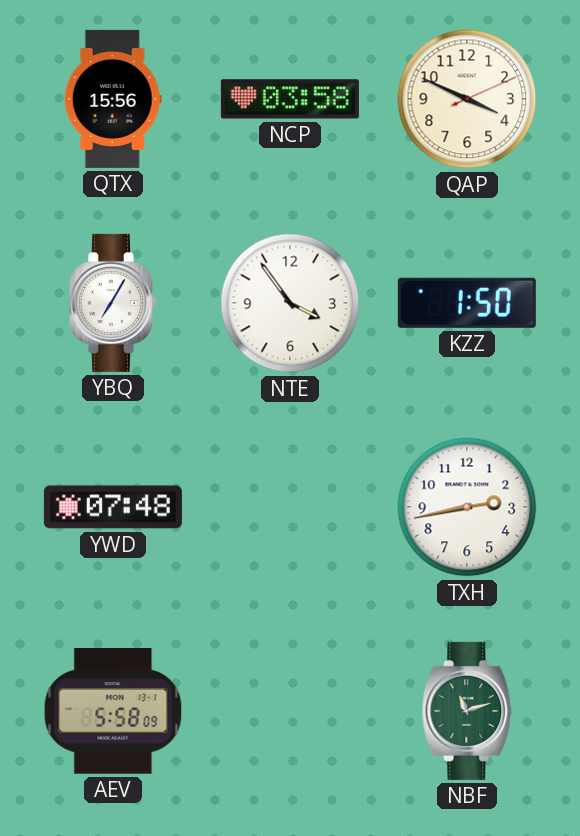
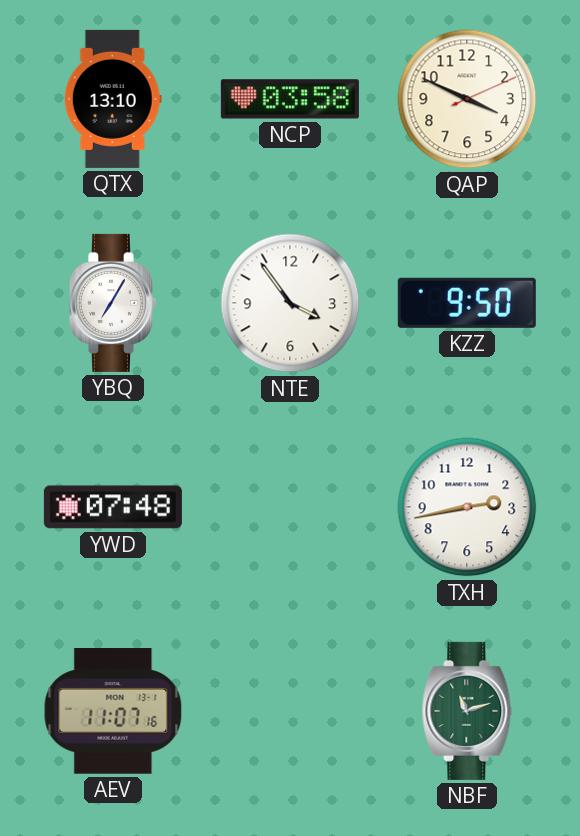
QTX: 15:56 -> 13:10
KZZ: 1:50 -> 9:50
AEV: 5:58 -> 11:07
